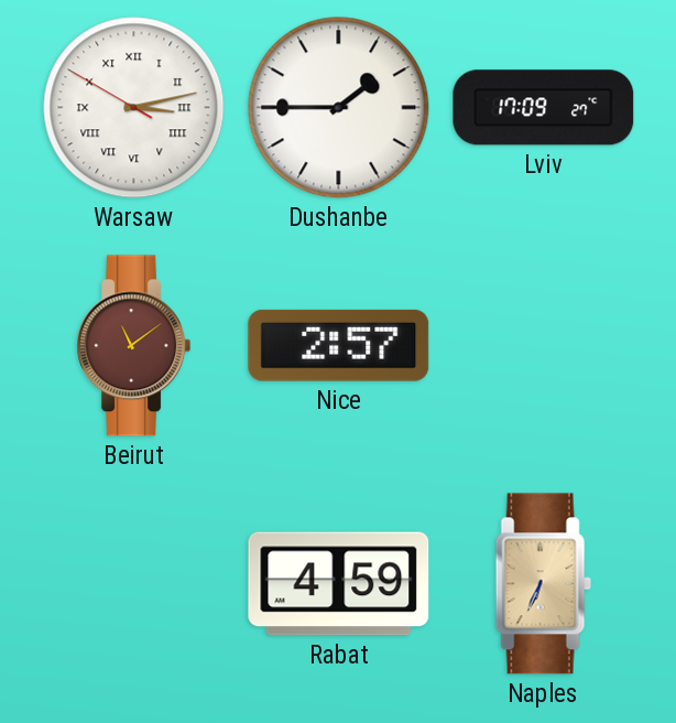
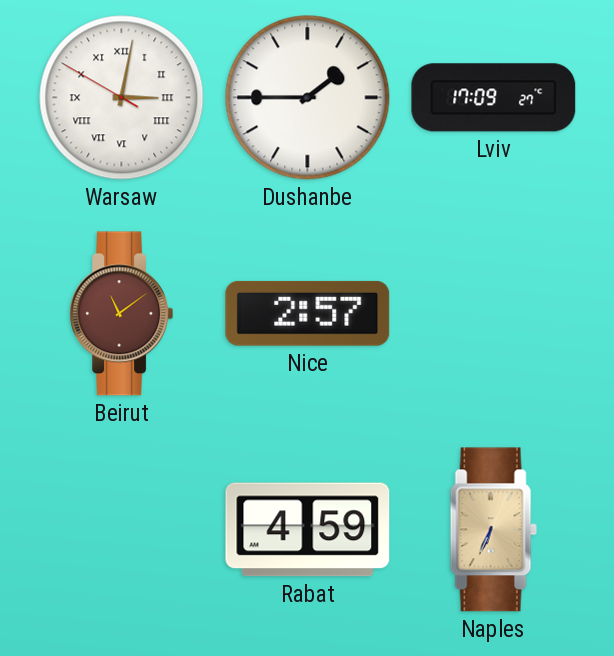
Warsaw: 3:12 -> 3:01
